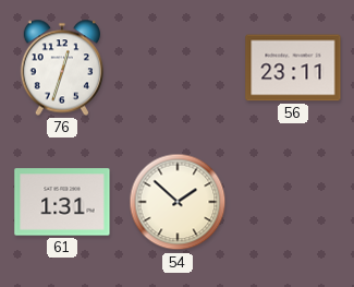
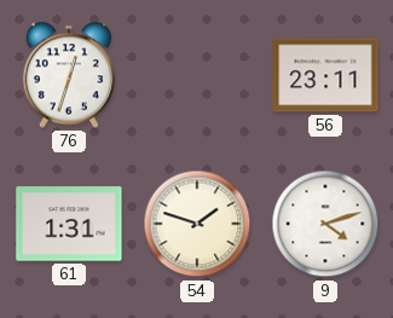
54: 1:52 -> 1:48
9: none -> 4:12
